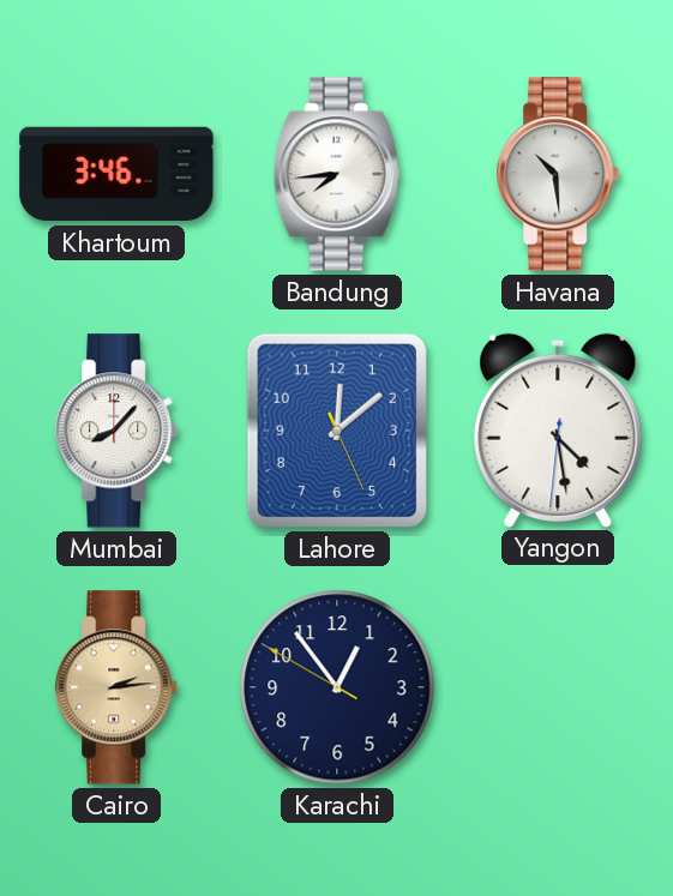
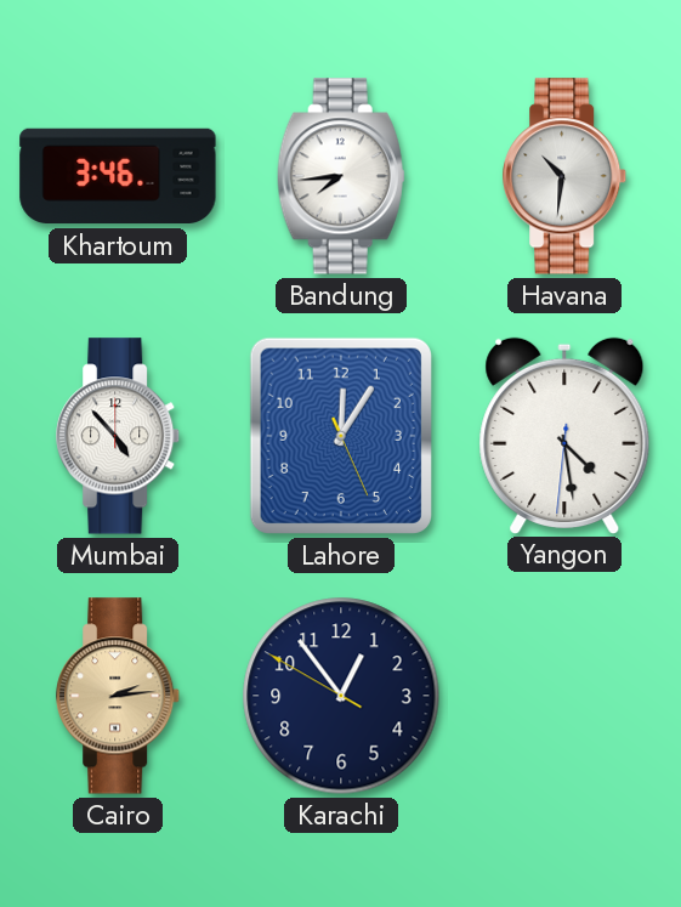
Havana: 10:29 -> 10:31
Mumbai: 8:07 -> 4:53
Lahore: 12:08 -> 12:05
